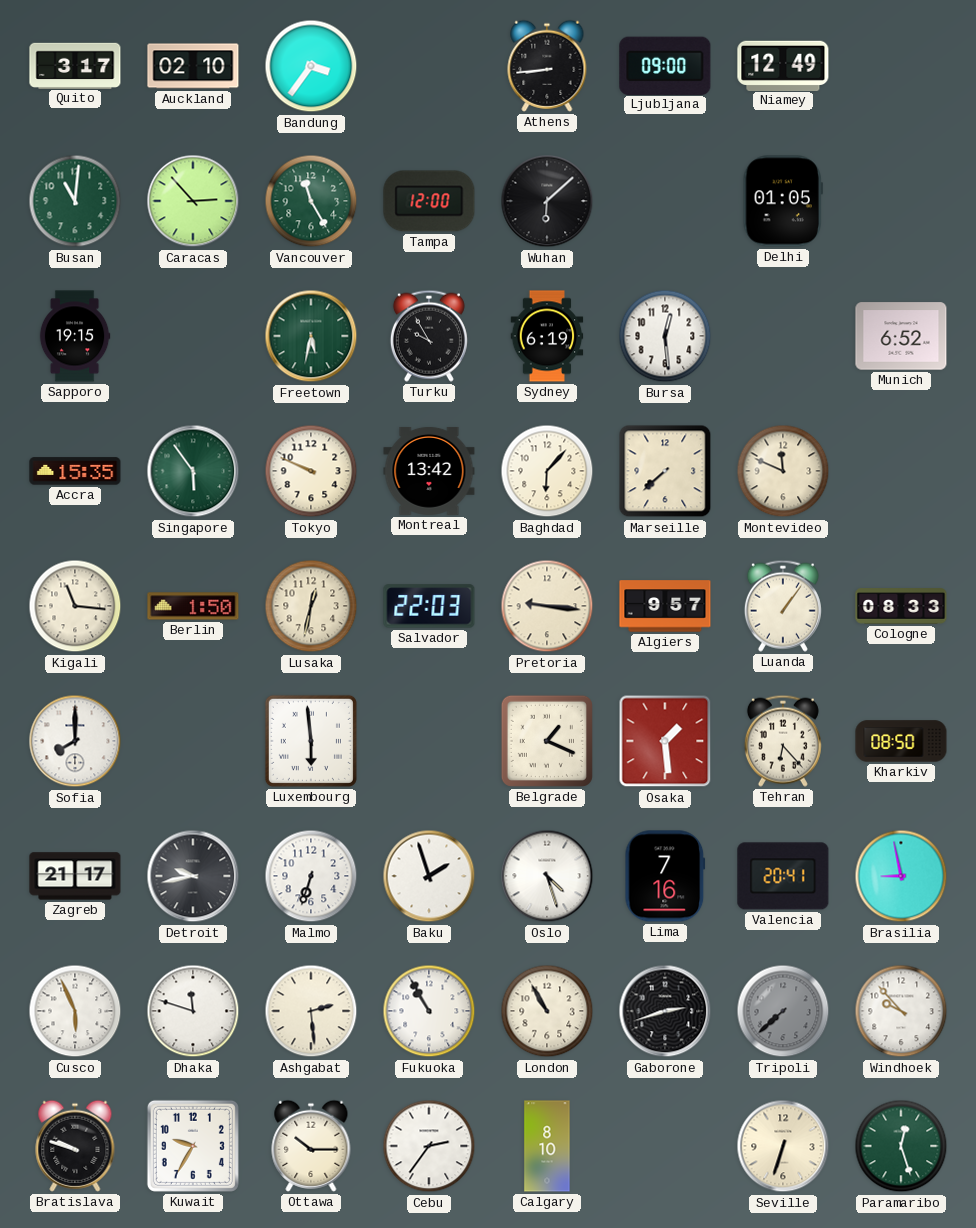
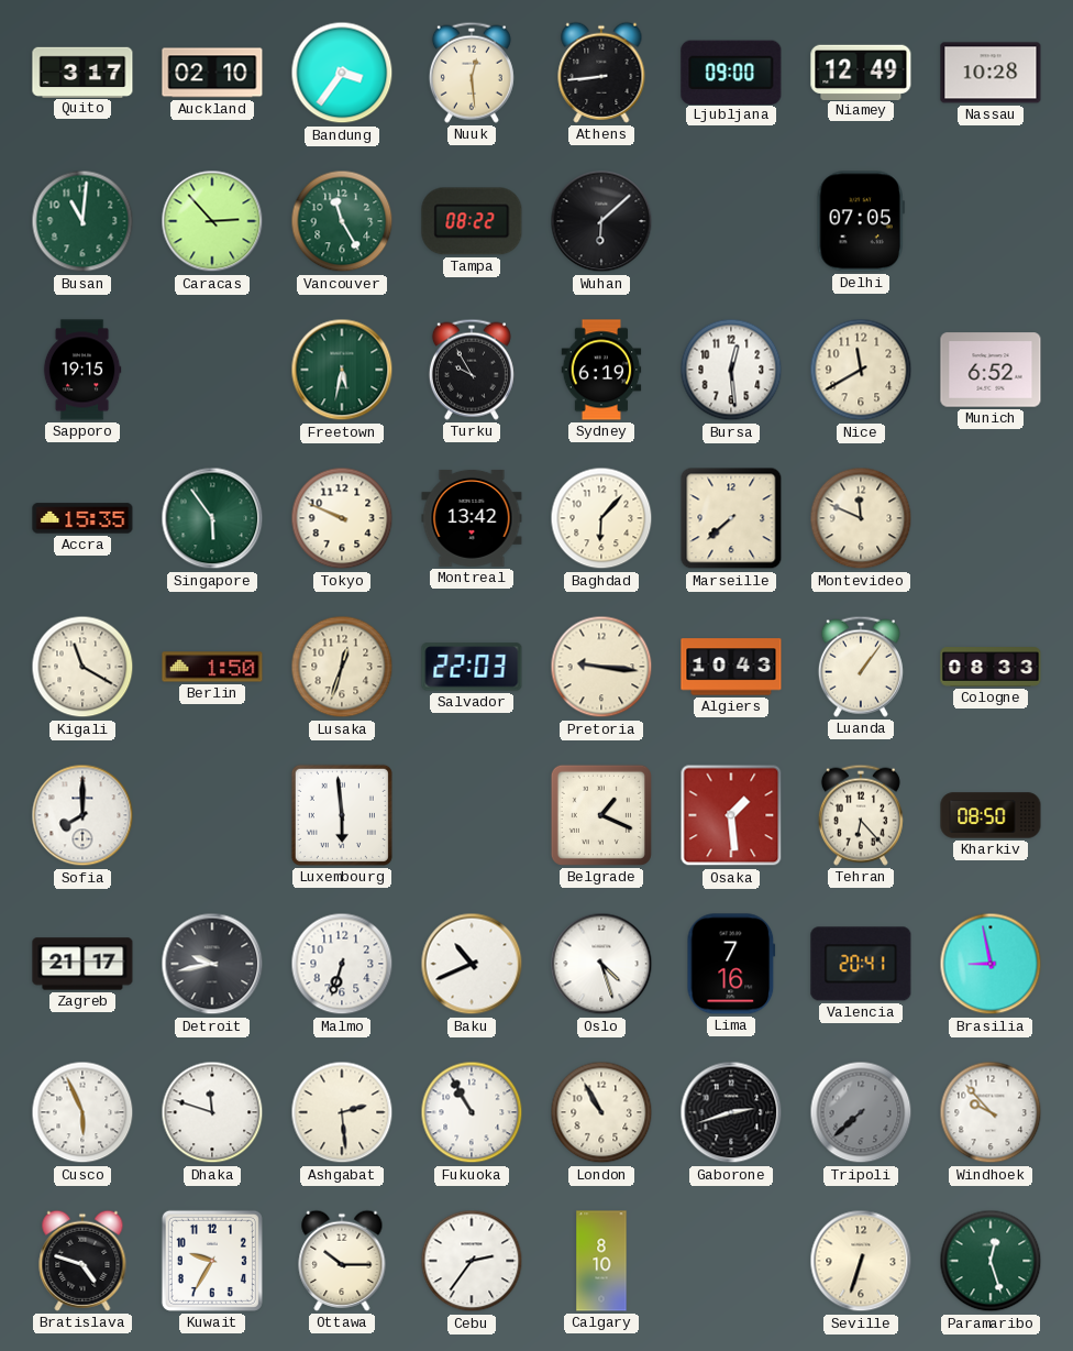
Nuuk: none -> 12:29
Nassau: none -> 10:28
Tampa: 12:00 -> 08:22
Delhi: 01:05 -> 07:05
Nice: none -> 11:40
Kigali: 11:16 -> 11:20
Lusaka: 12:32 -> 12:33
Algiers: 9:57 -> 10:43
Baku: 1:57 -> 10:41
Bratislava: 9:48 -> 4:48
